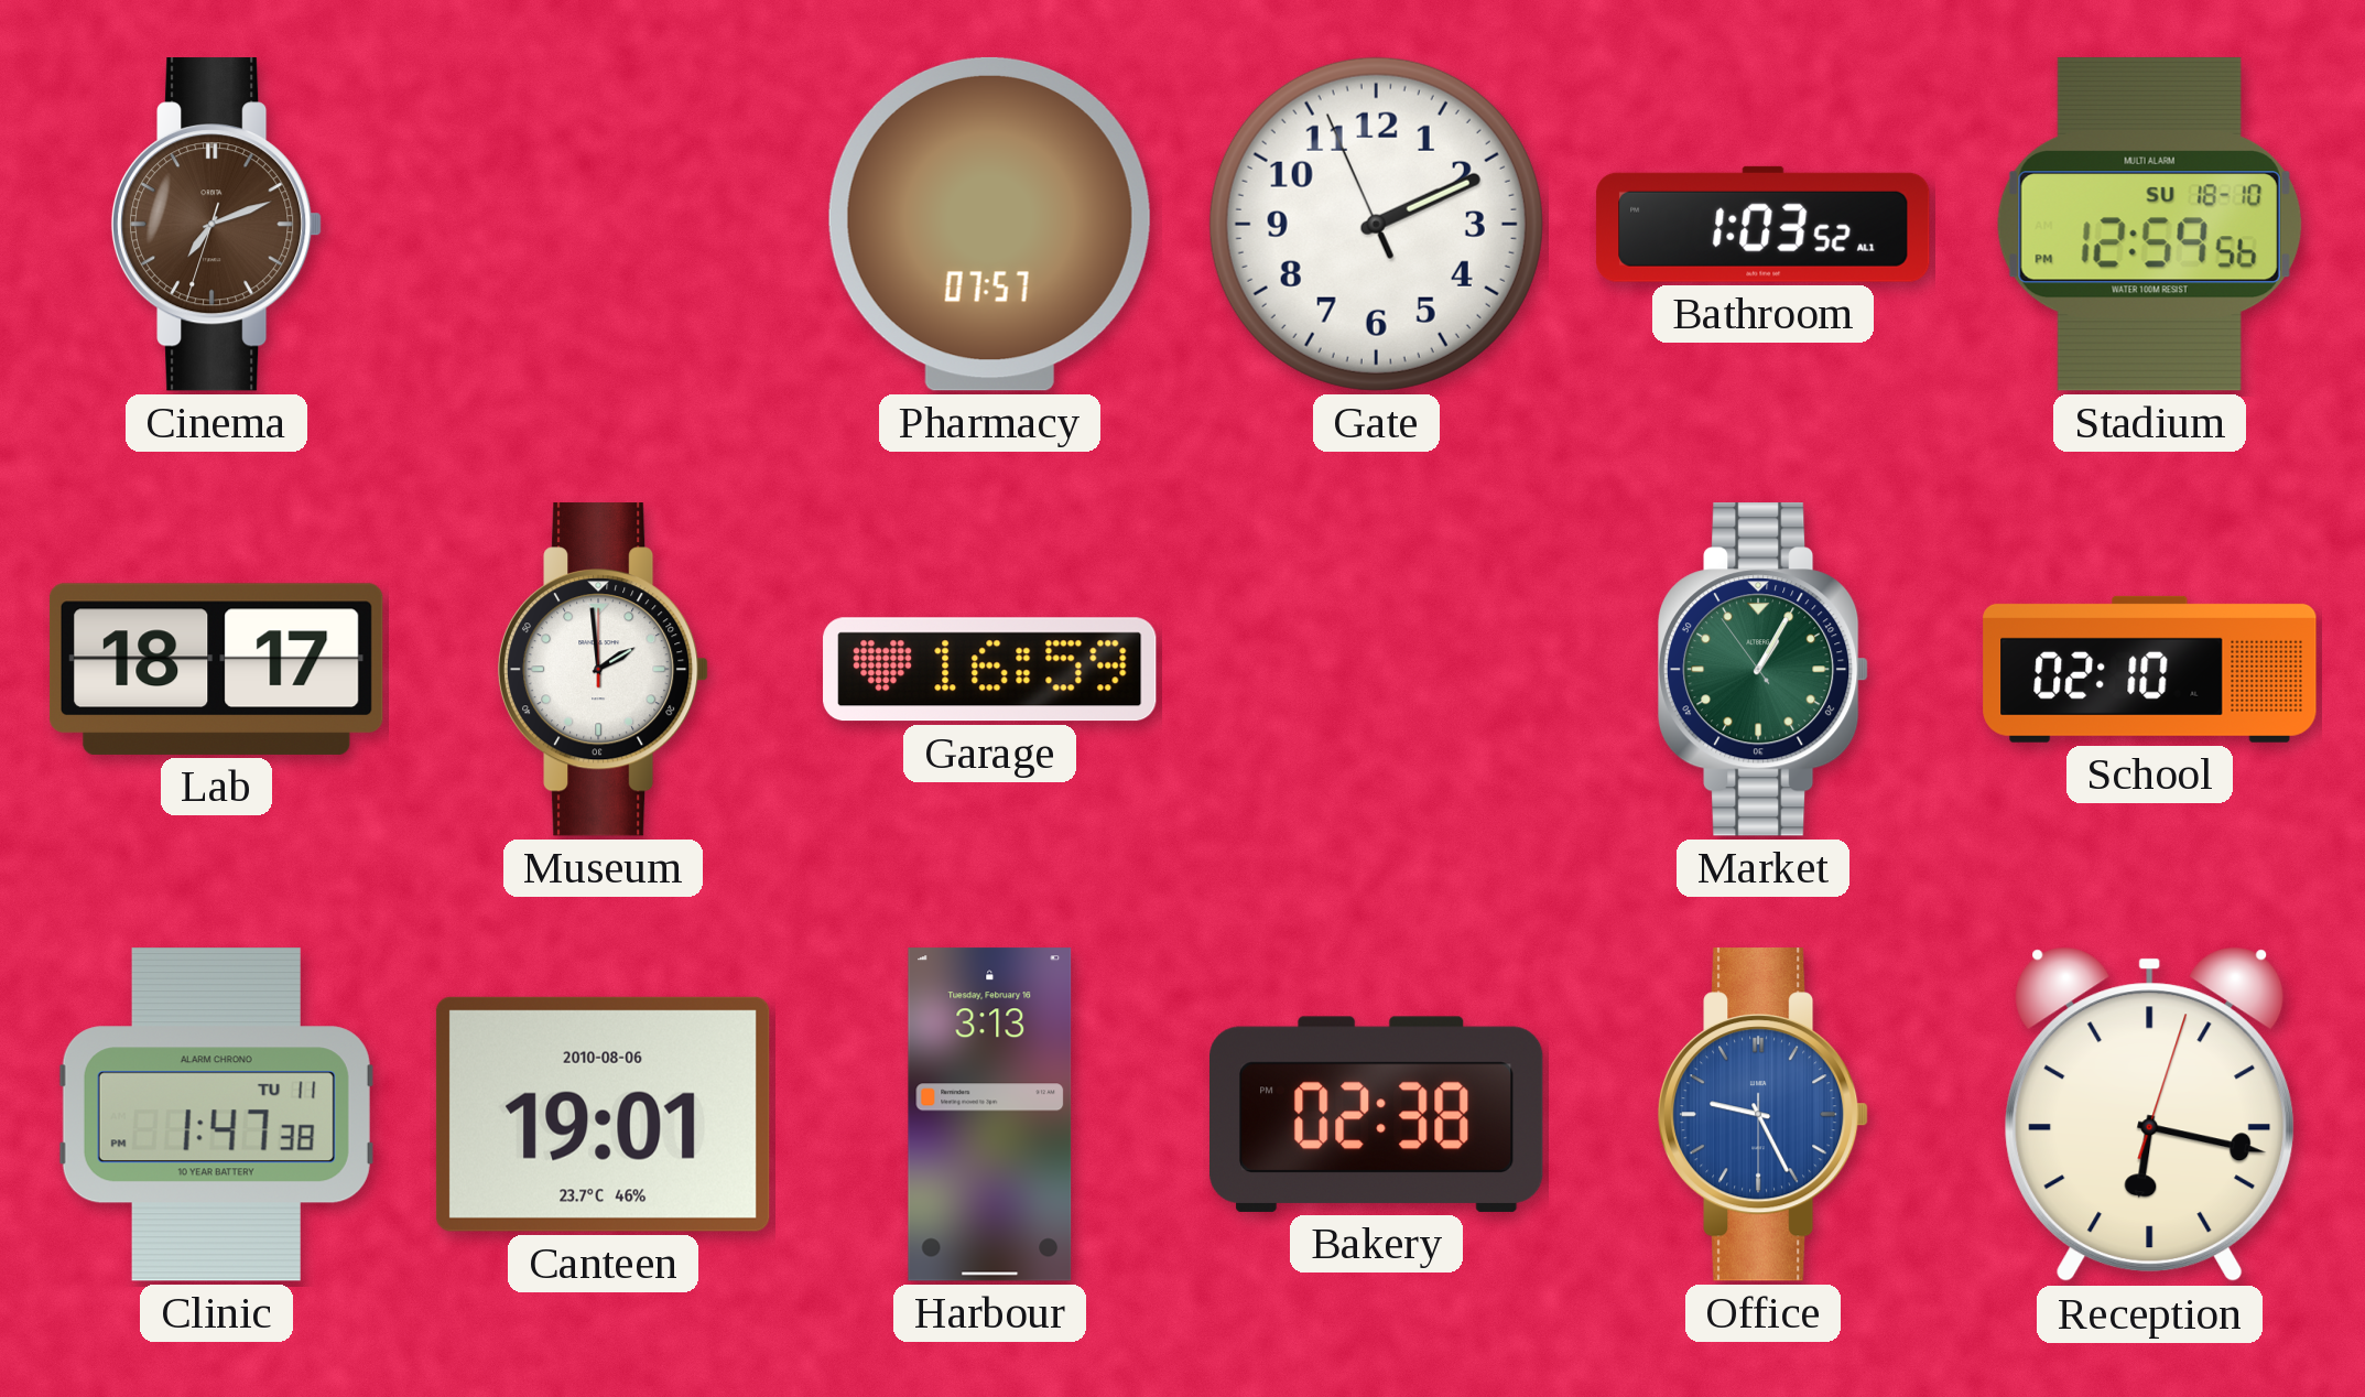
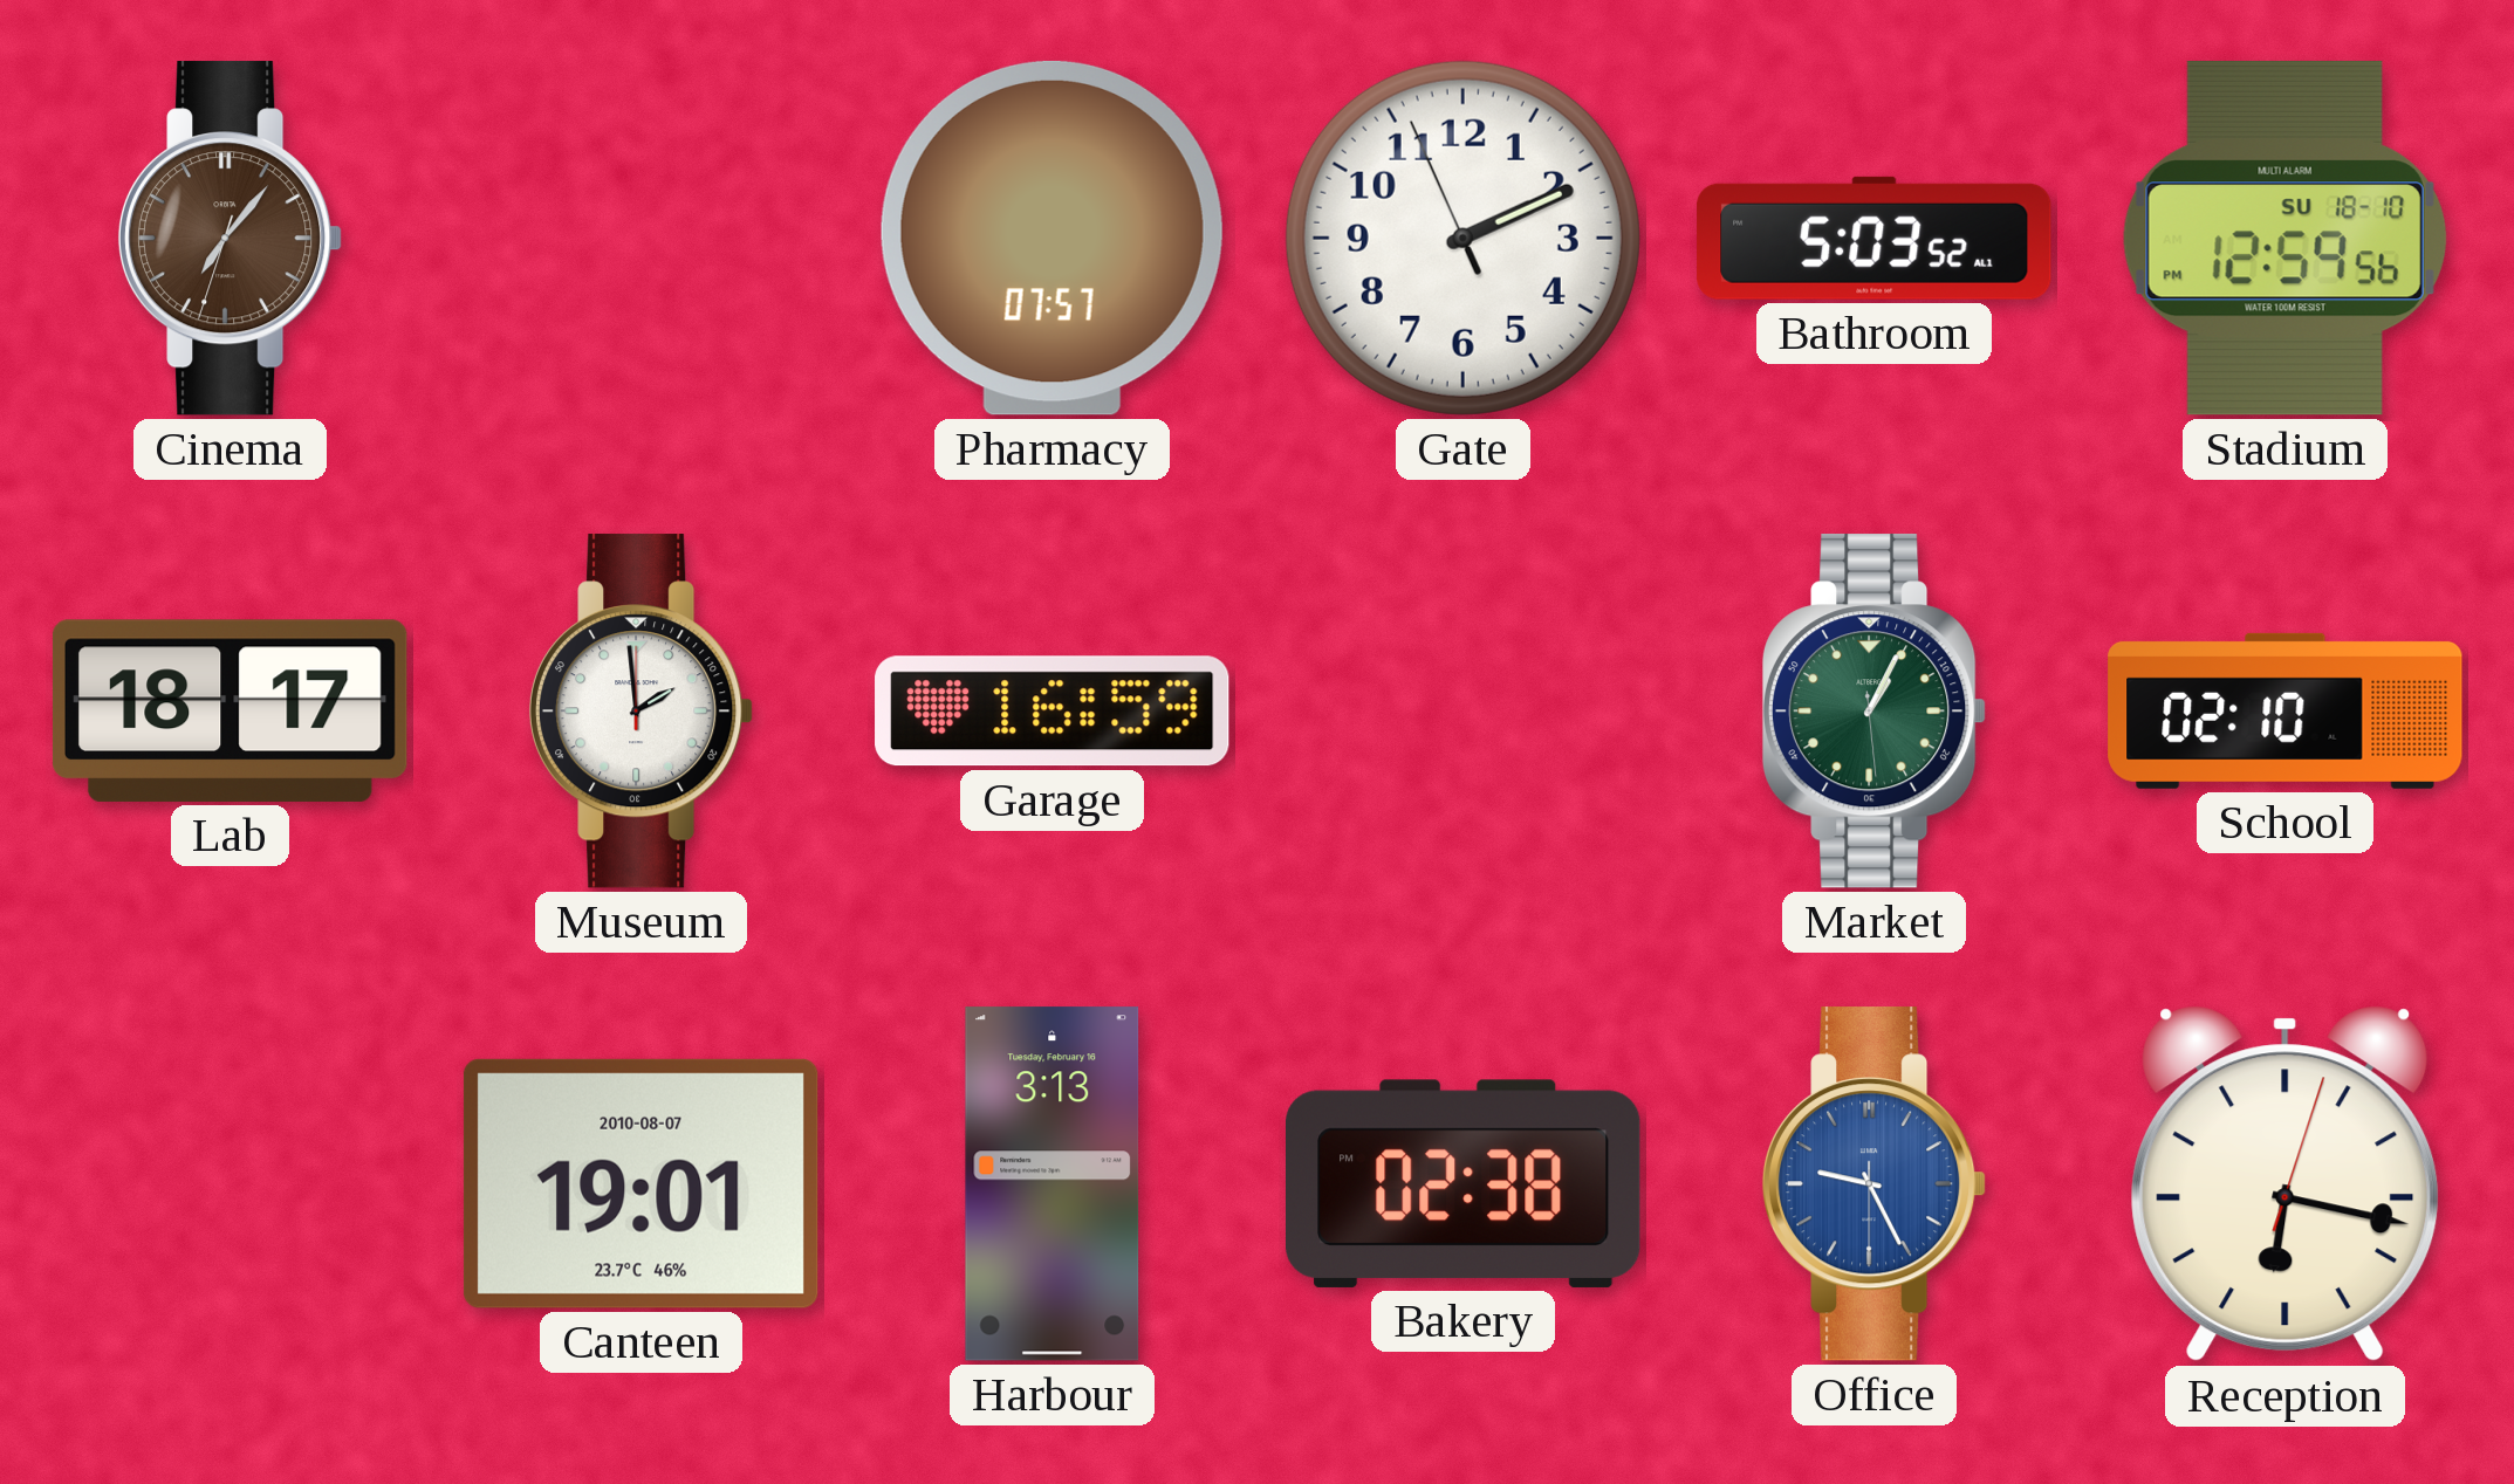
Cinema: 7:11 -> 7:06
Bathroom: 1:03 -> 5:03
Market: 1:04:54 -> 1:04:29
Clinic: 1:47 -> none
Canteen date: 2010-08-06 -> 2010-08-07
